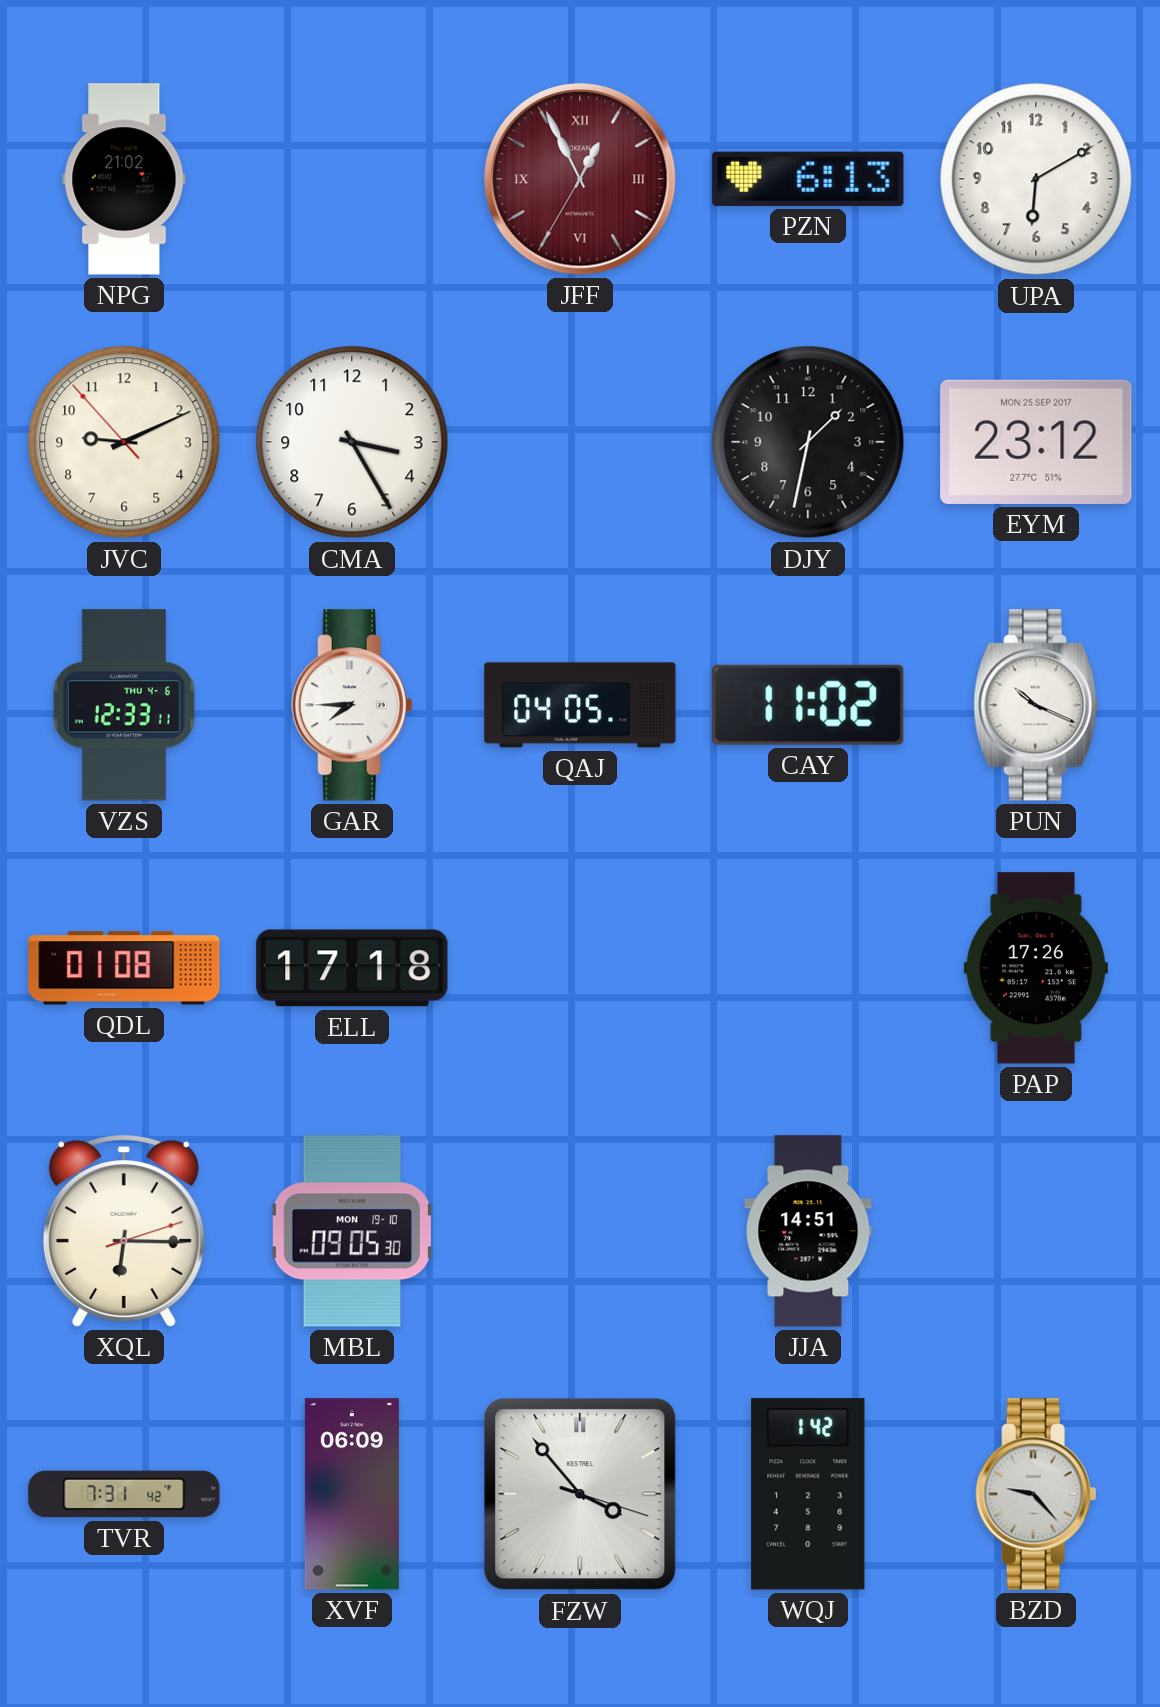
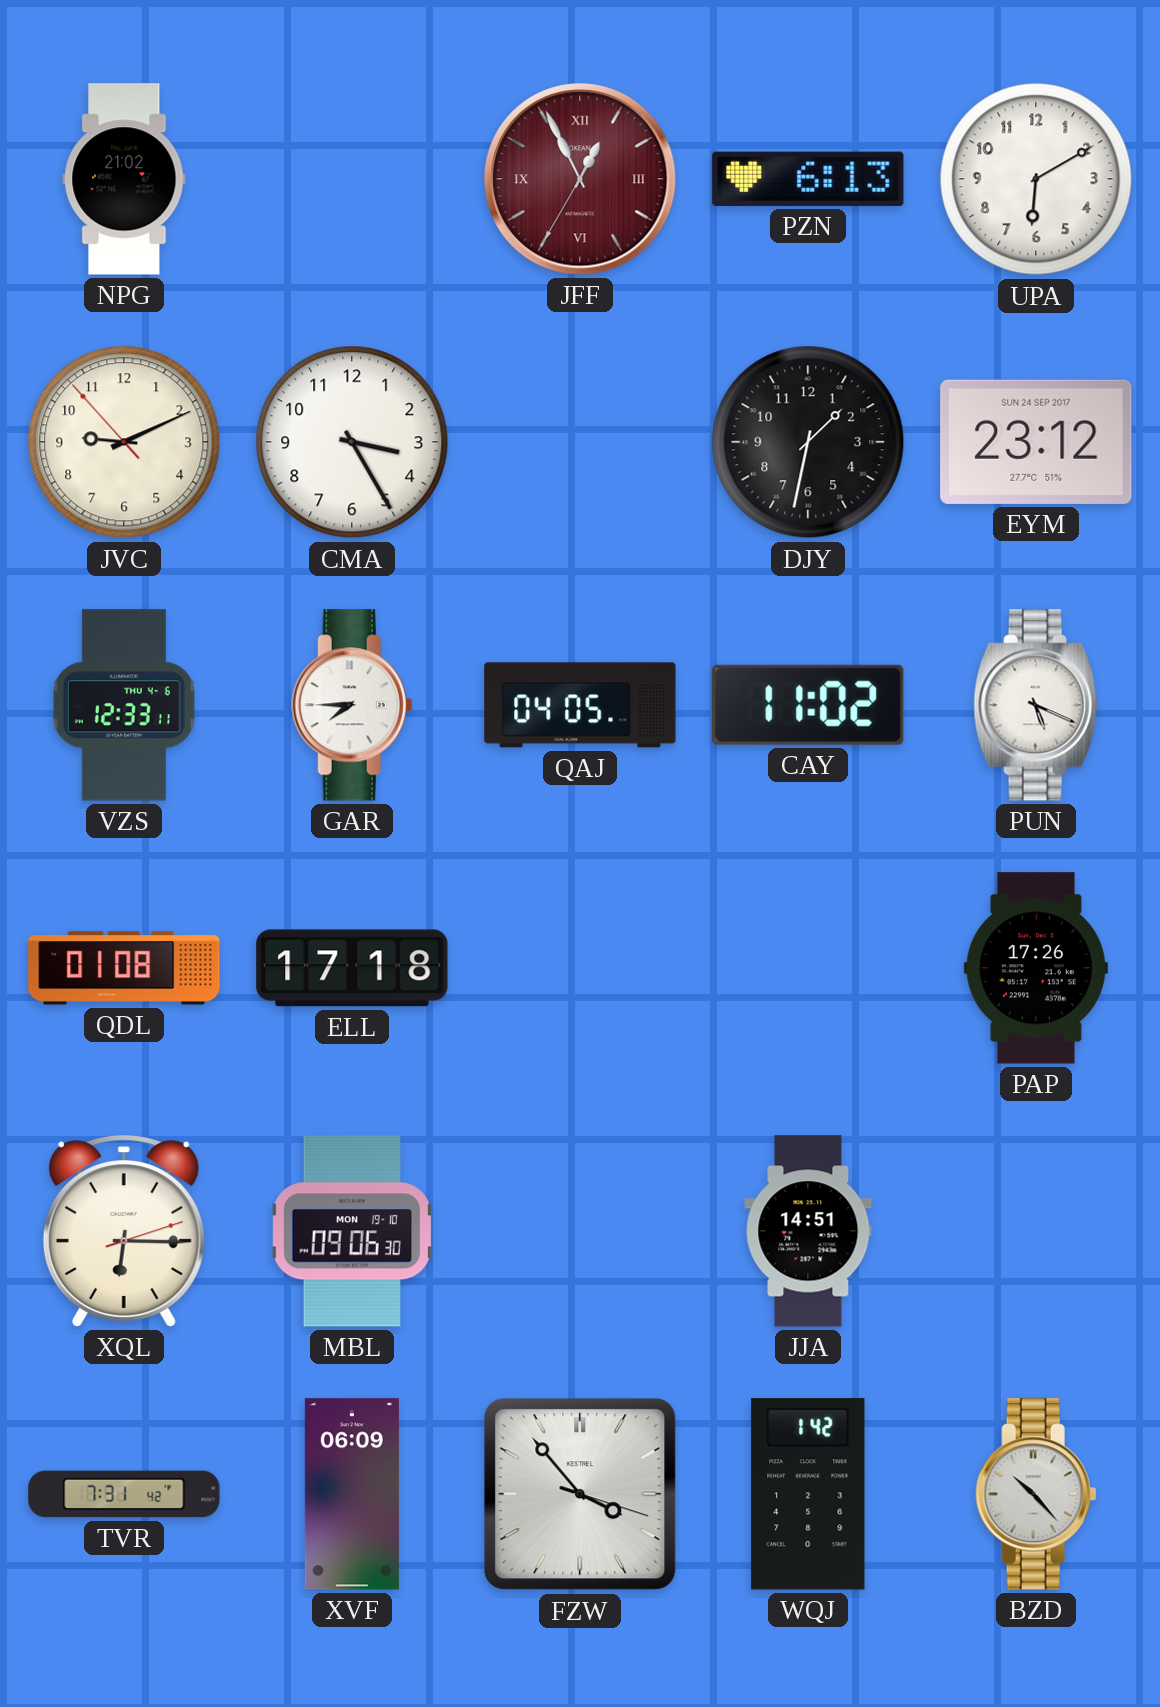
EYM date: MON 25 SEP 2017 -> SUN 24 SEP 2017
PUN: 10:19 -> 5:19
MBL: 09:05 -> 09:06
BZD: 9:23 -> 10:23
